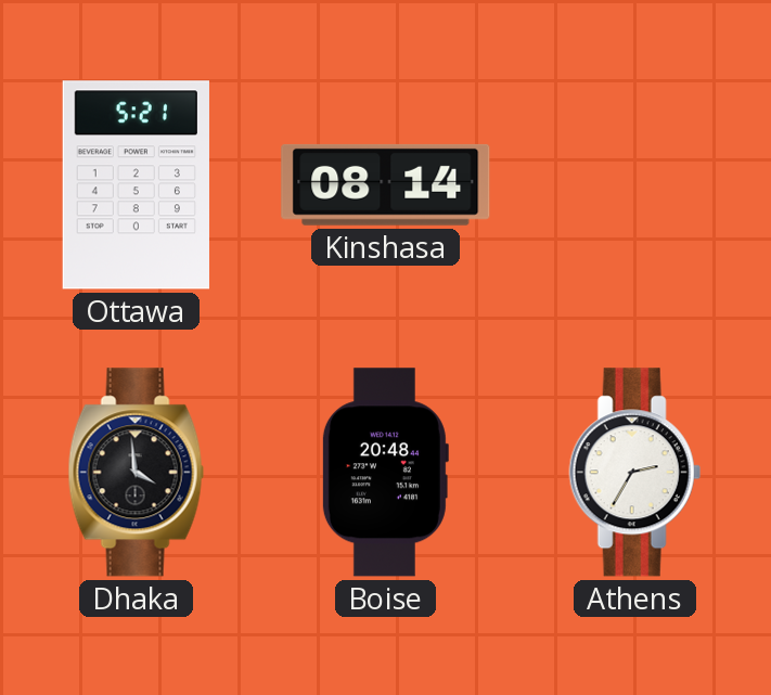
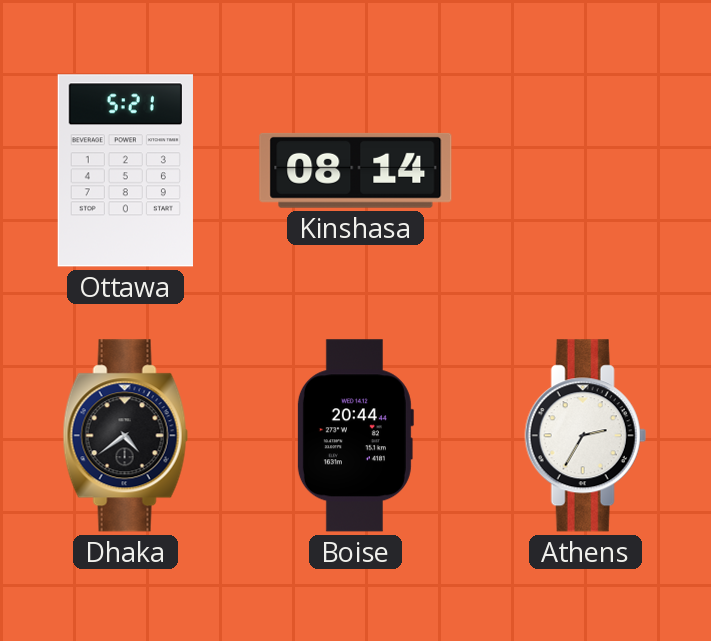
Dhaka: 3:59 -> 4:39
Boise: 20:48 -> 20:44
